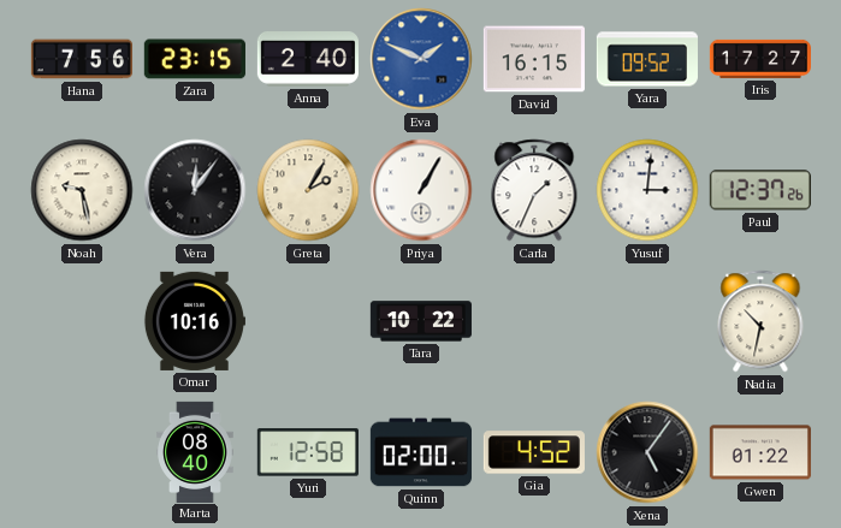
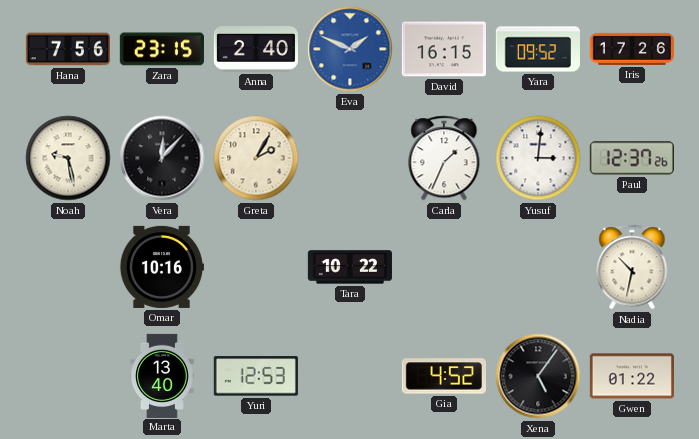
Iris: 17:27 -> 17:26
Vera: 12:06 -> 12:07
Priya: 1:05 -> none
Marta: 08:40 -> 13:40
Yuri: 12:58 -> 12:53
Quinn: 02:00 -> none
